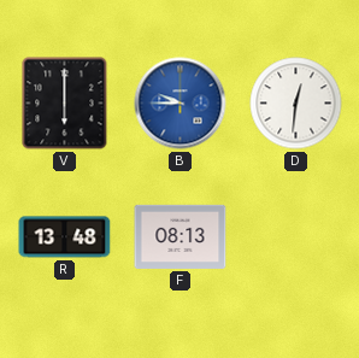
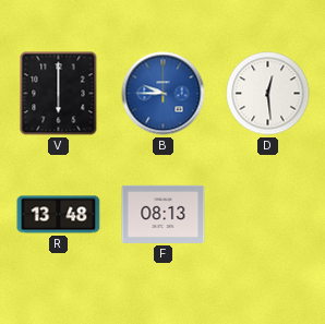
D: 12:31 -> 12:29
